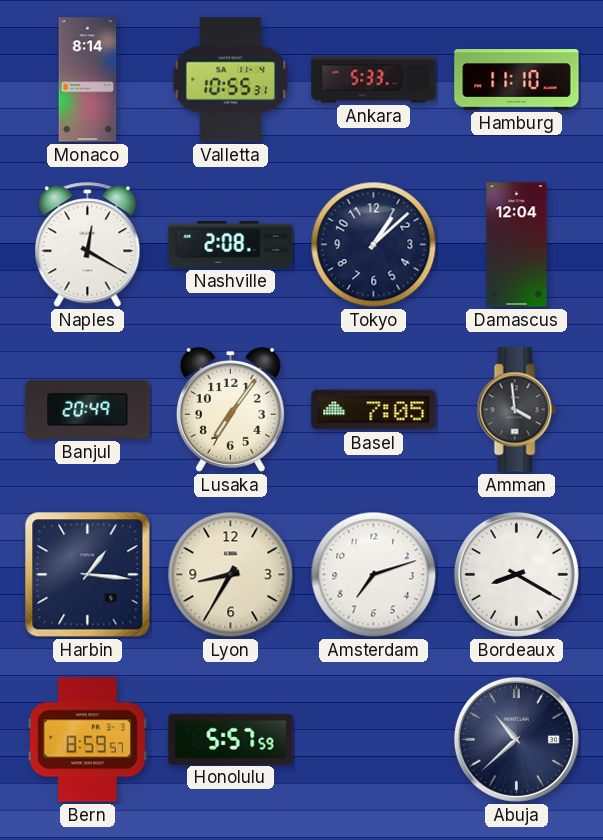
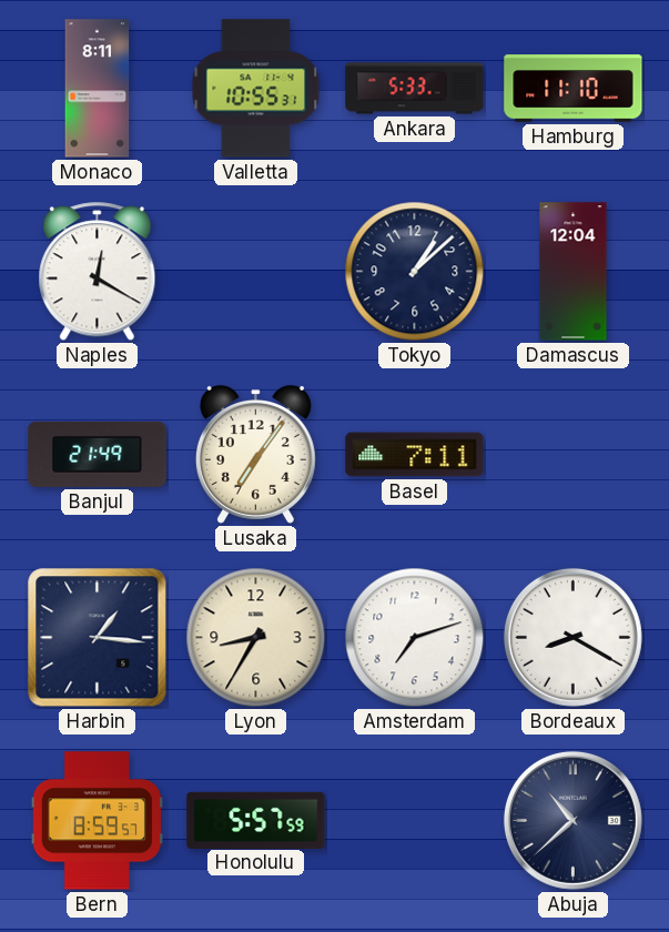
Monaco: 8:14 -> 8:11
Nashville: 2:08 -> none
Banjul: 20:49 -> 21:49
Basel: 7:05 -> 7:11
Amman: 3:59 -> none
